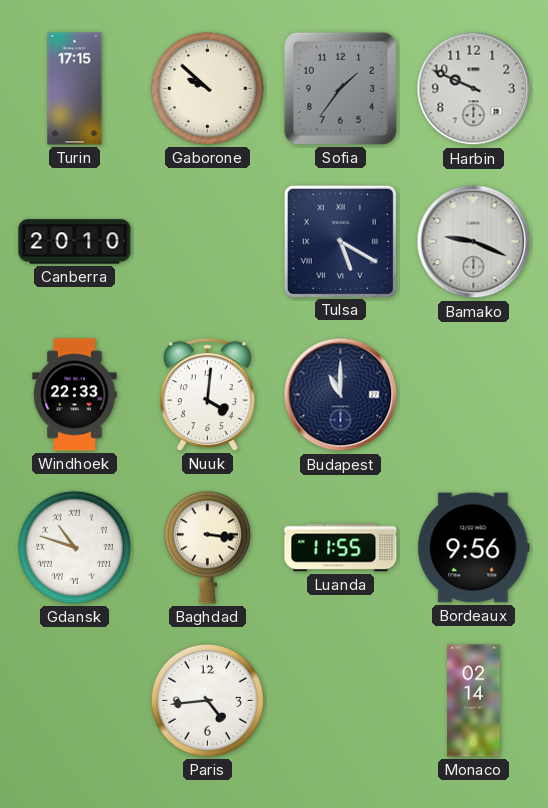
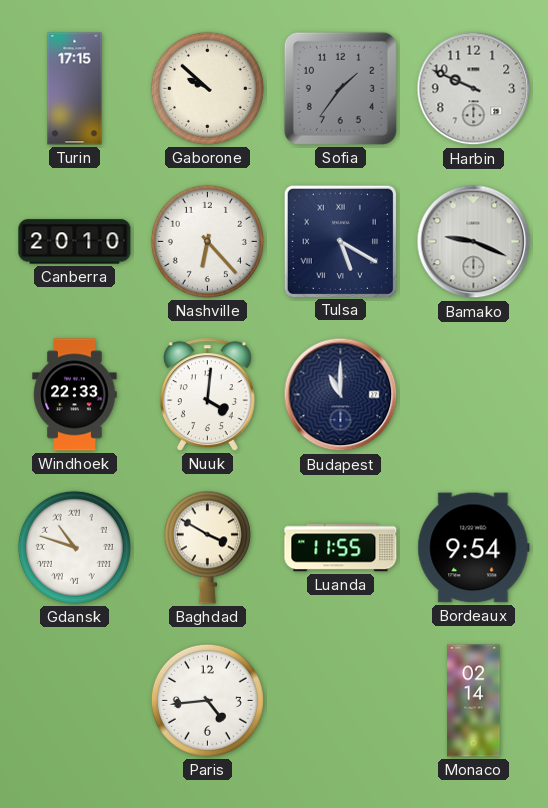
Nashville: none -> 6:23
Baghdad: 3:16 -> 3:50
Bordeaux: 9:56 -> 9:54
